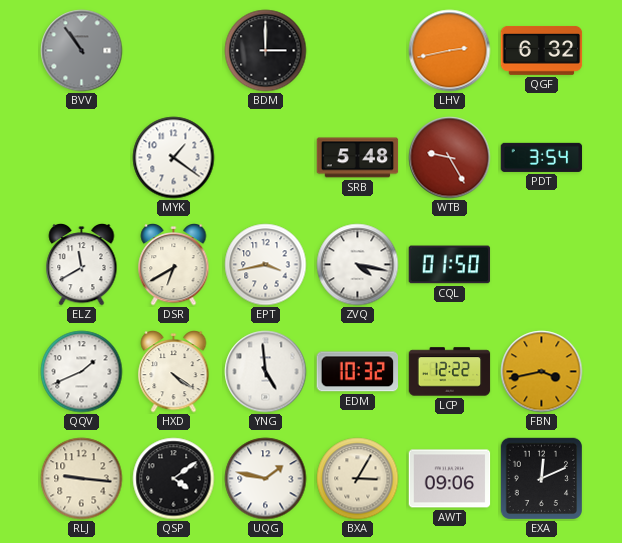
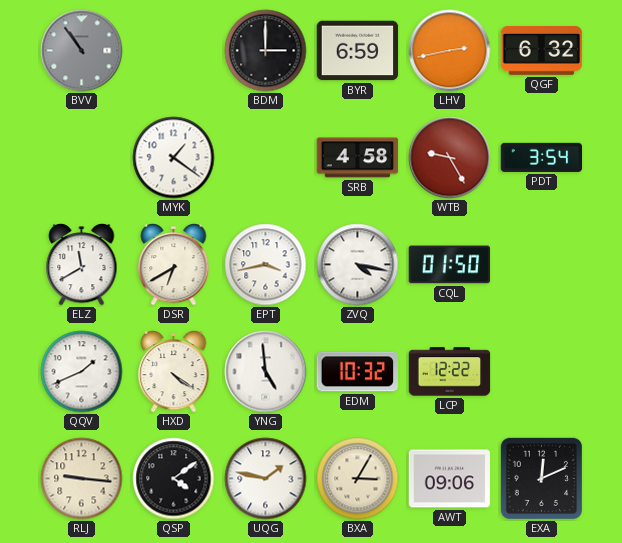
BYR: none -> 6:59
SRB: 5:48 -> 4:58
FBN: 3:43 -> none
